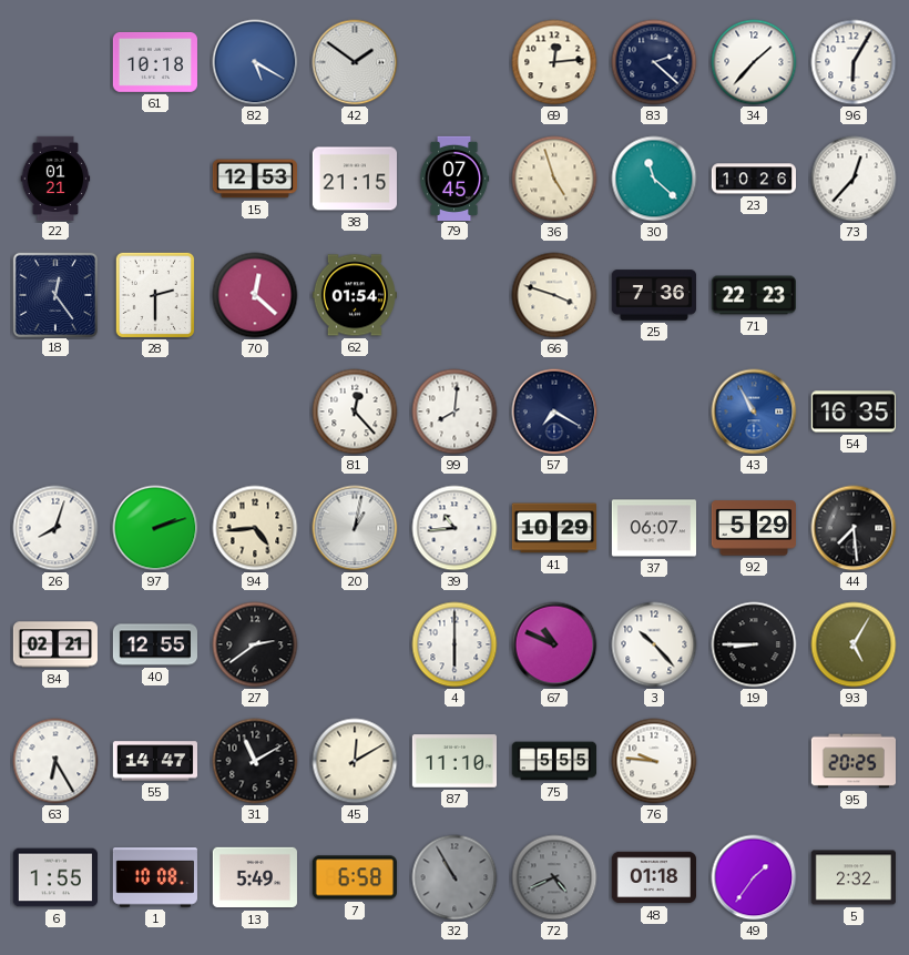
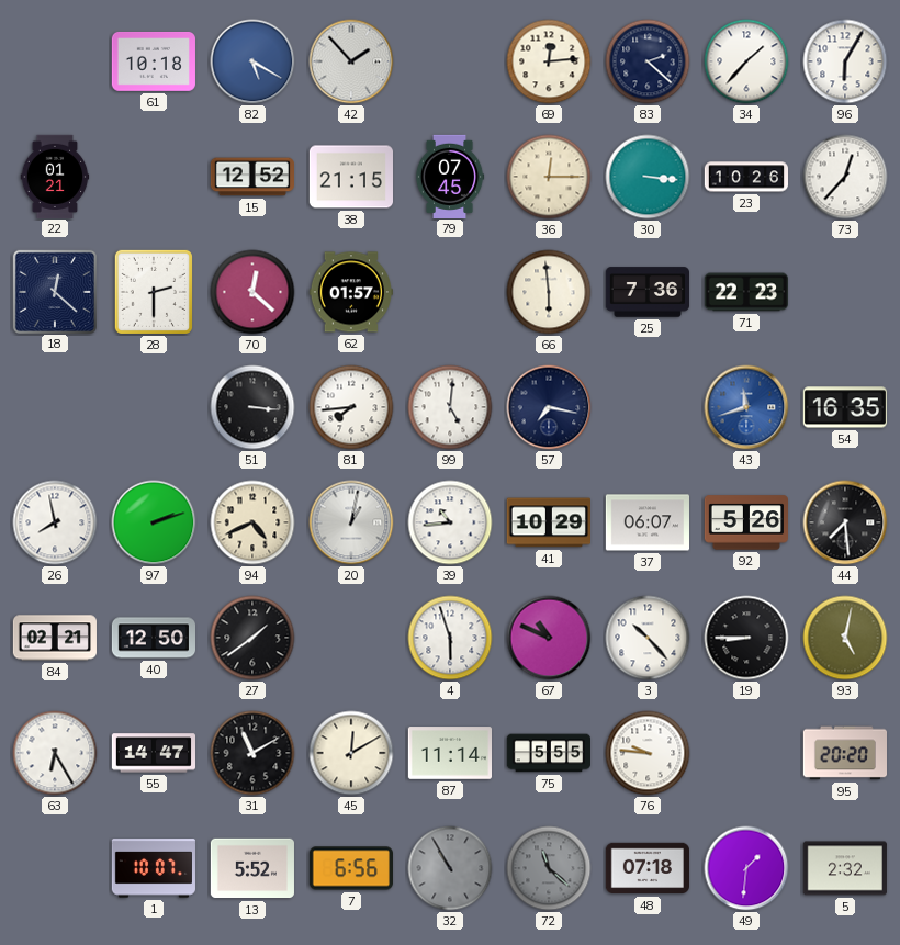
42: 1:51 -> 1:53
15: 12:53 -> 12:52
36: 4:57 -> 12:15
30: 11:22 -> 3:16
18: 12:24 -> 12:22
62: 01:54 -> 01:57
66: 3:48 -> 5:59
51: none -> 3:16
81: 12:23 -> 7:44
99: 8:01 -> 5:01
57: 7:20 -> 7:17
43: 10:55 -> 11:42
26: 8:03 -> 7:58
94: 4:44 -> 4:41
92: 5:29 -> 5:26
40: 12:55 -> 12:50
27: 2:39 -> 1:39
4: 6:00 -> 5:57
93: 5:05 -> 5:02
87: 11:10 -> 11:14
95: 20:25 -> 20:20
6: 1:55 -> none
1: 10:08 -> 10:07
13: 5:49 -> 5:52
7: 6:58 -> 6:56
72: 4:41 -> 11:22
48: 01:18 -> 07:18
49: 1:36 -> 1:31
